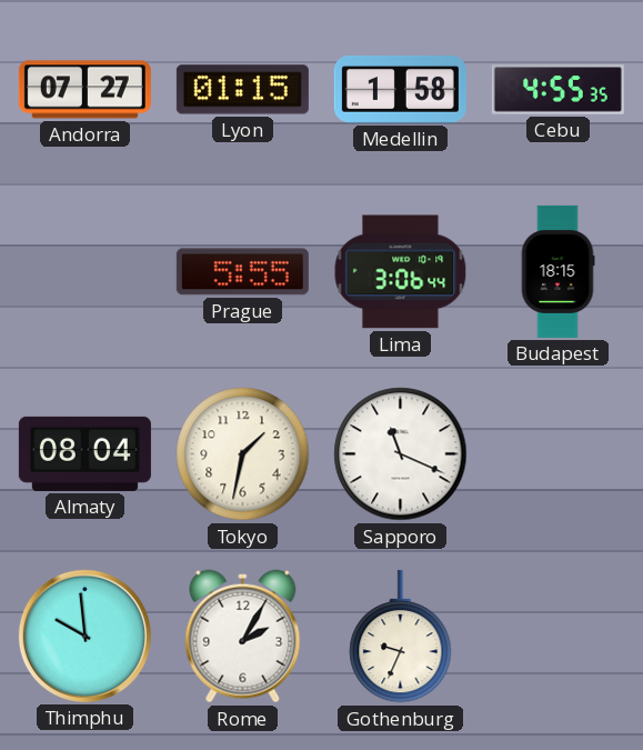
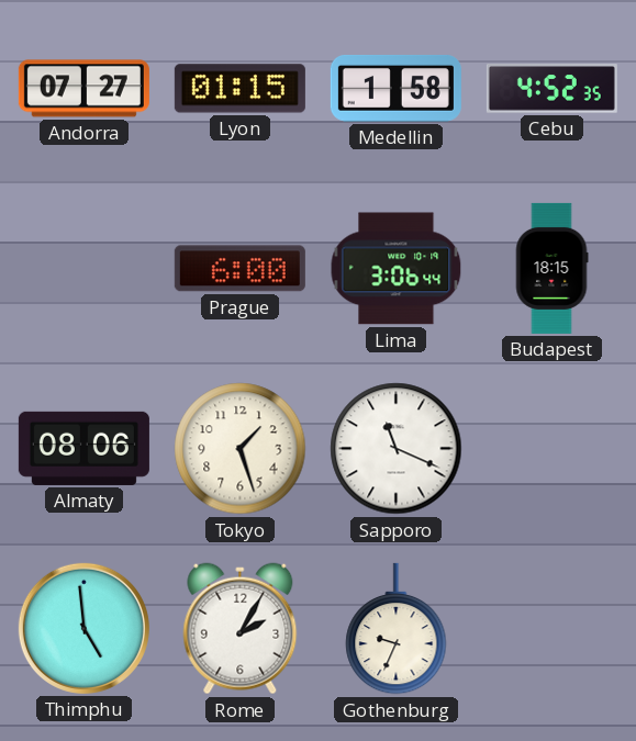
Cebu: 4:55 -> 4:52
Prague: 5:55 -> 6:00
Almaty: 08:04 -> 08:06
Tokyo: 1:32 -> 1:27
Thimphu: 9:59 -> 4:59
